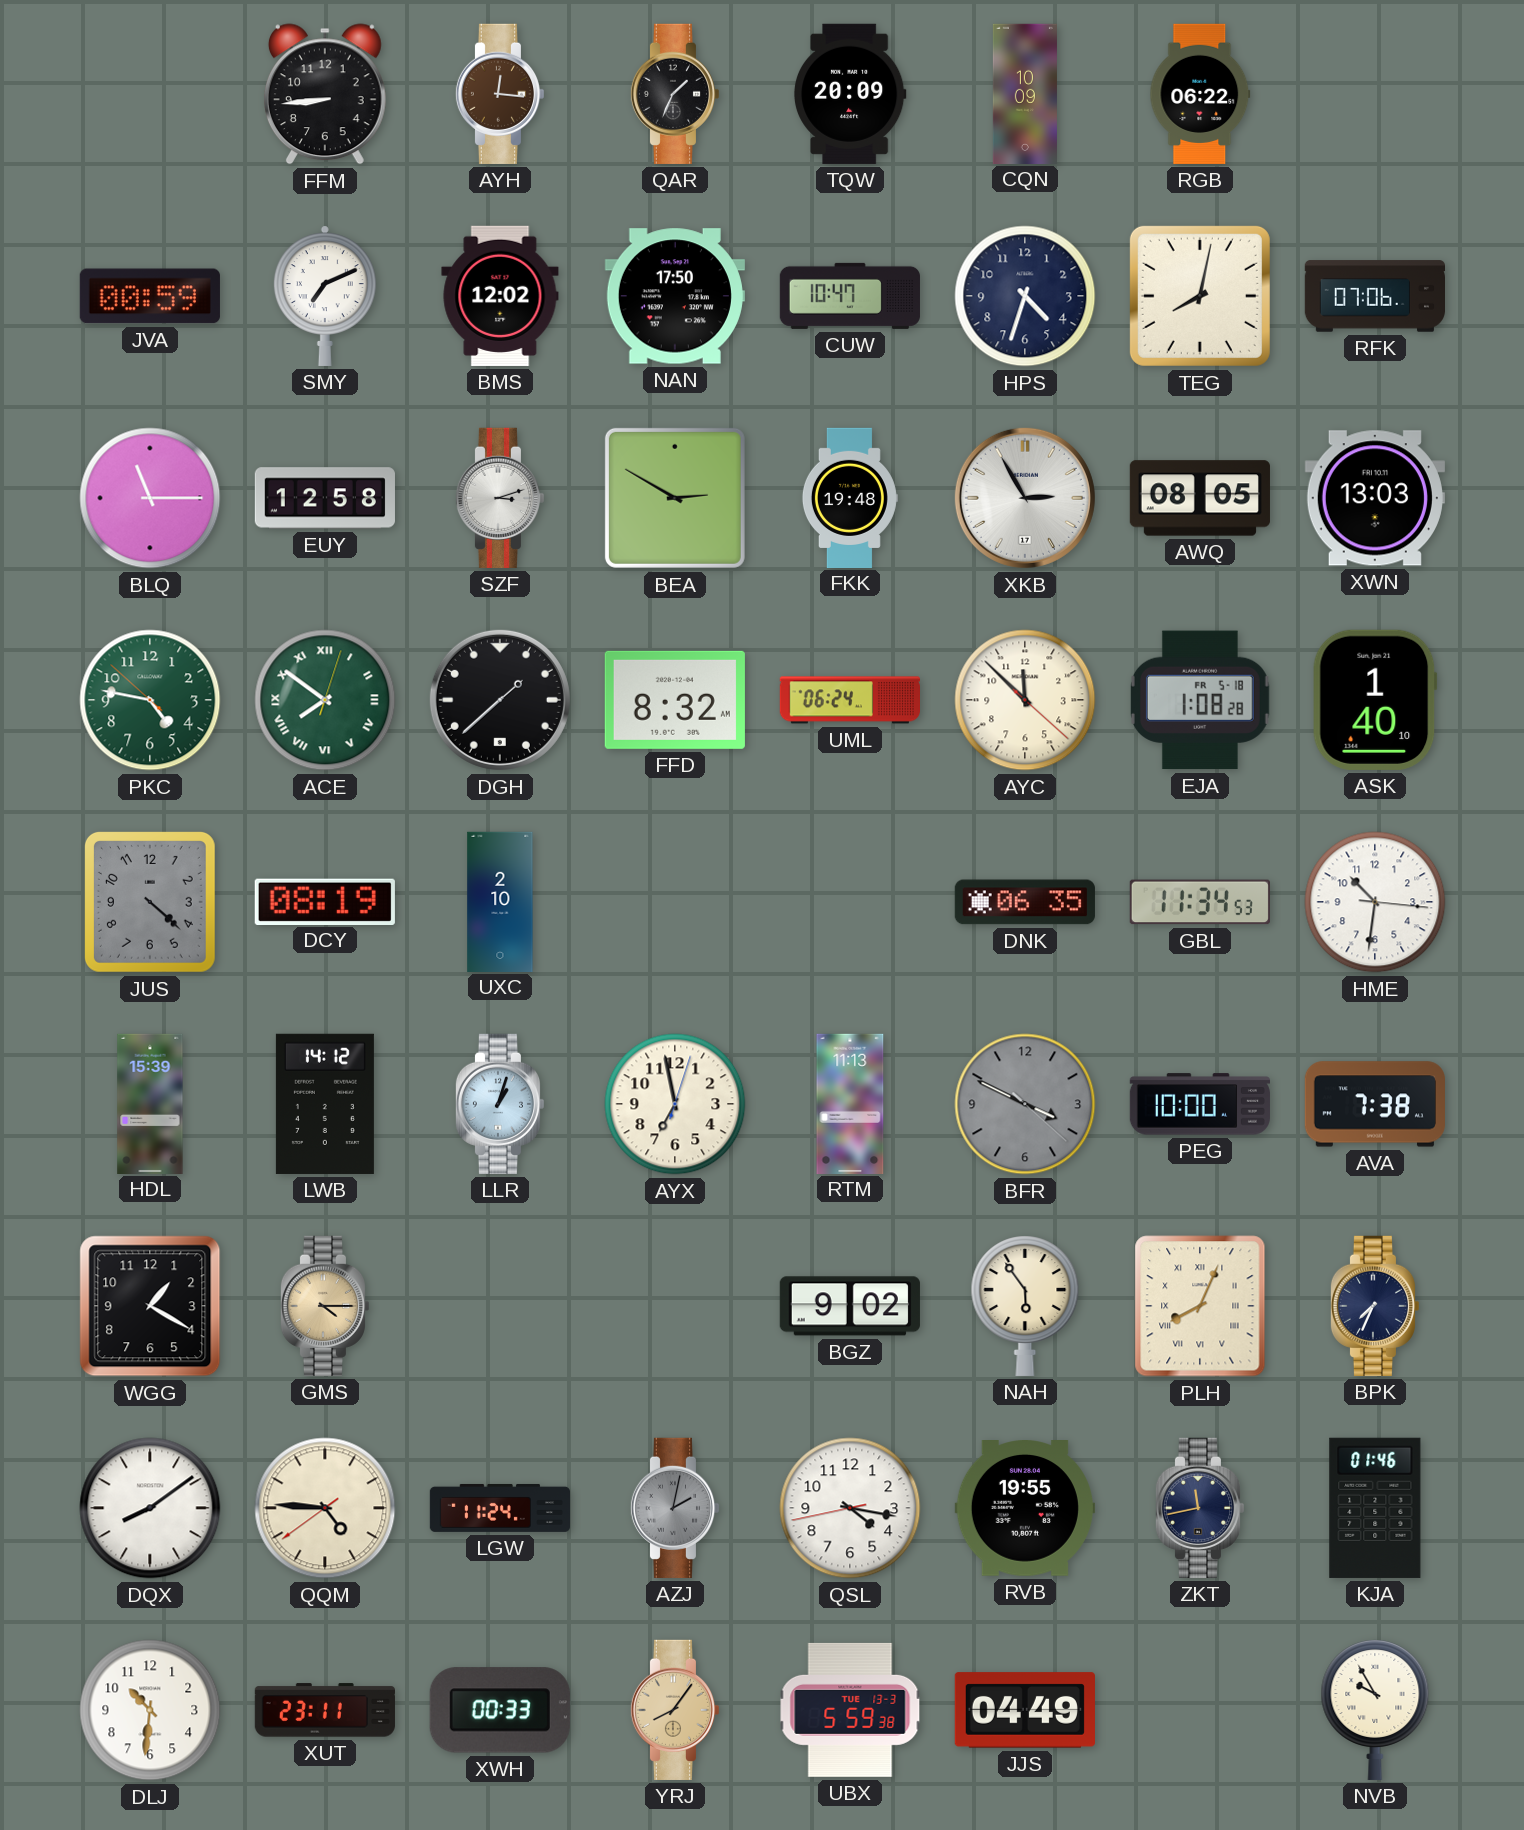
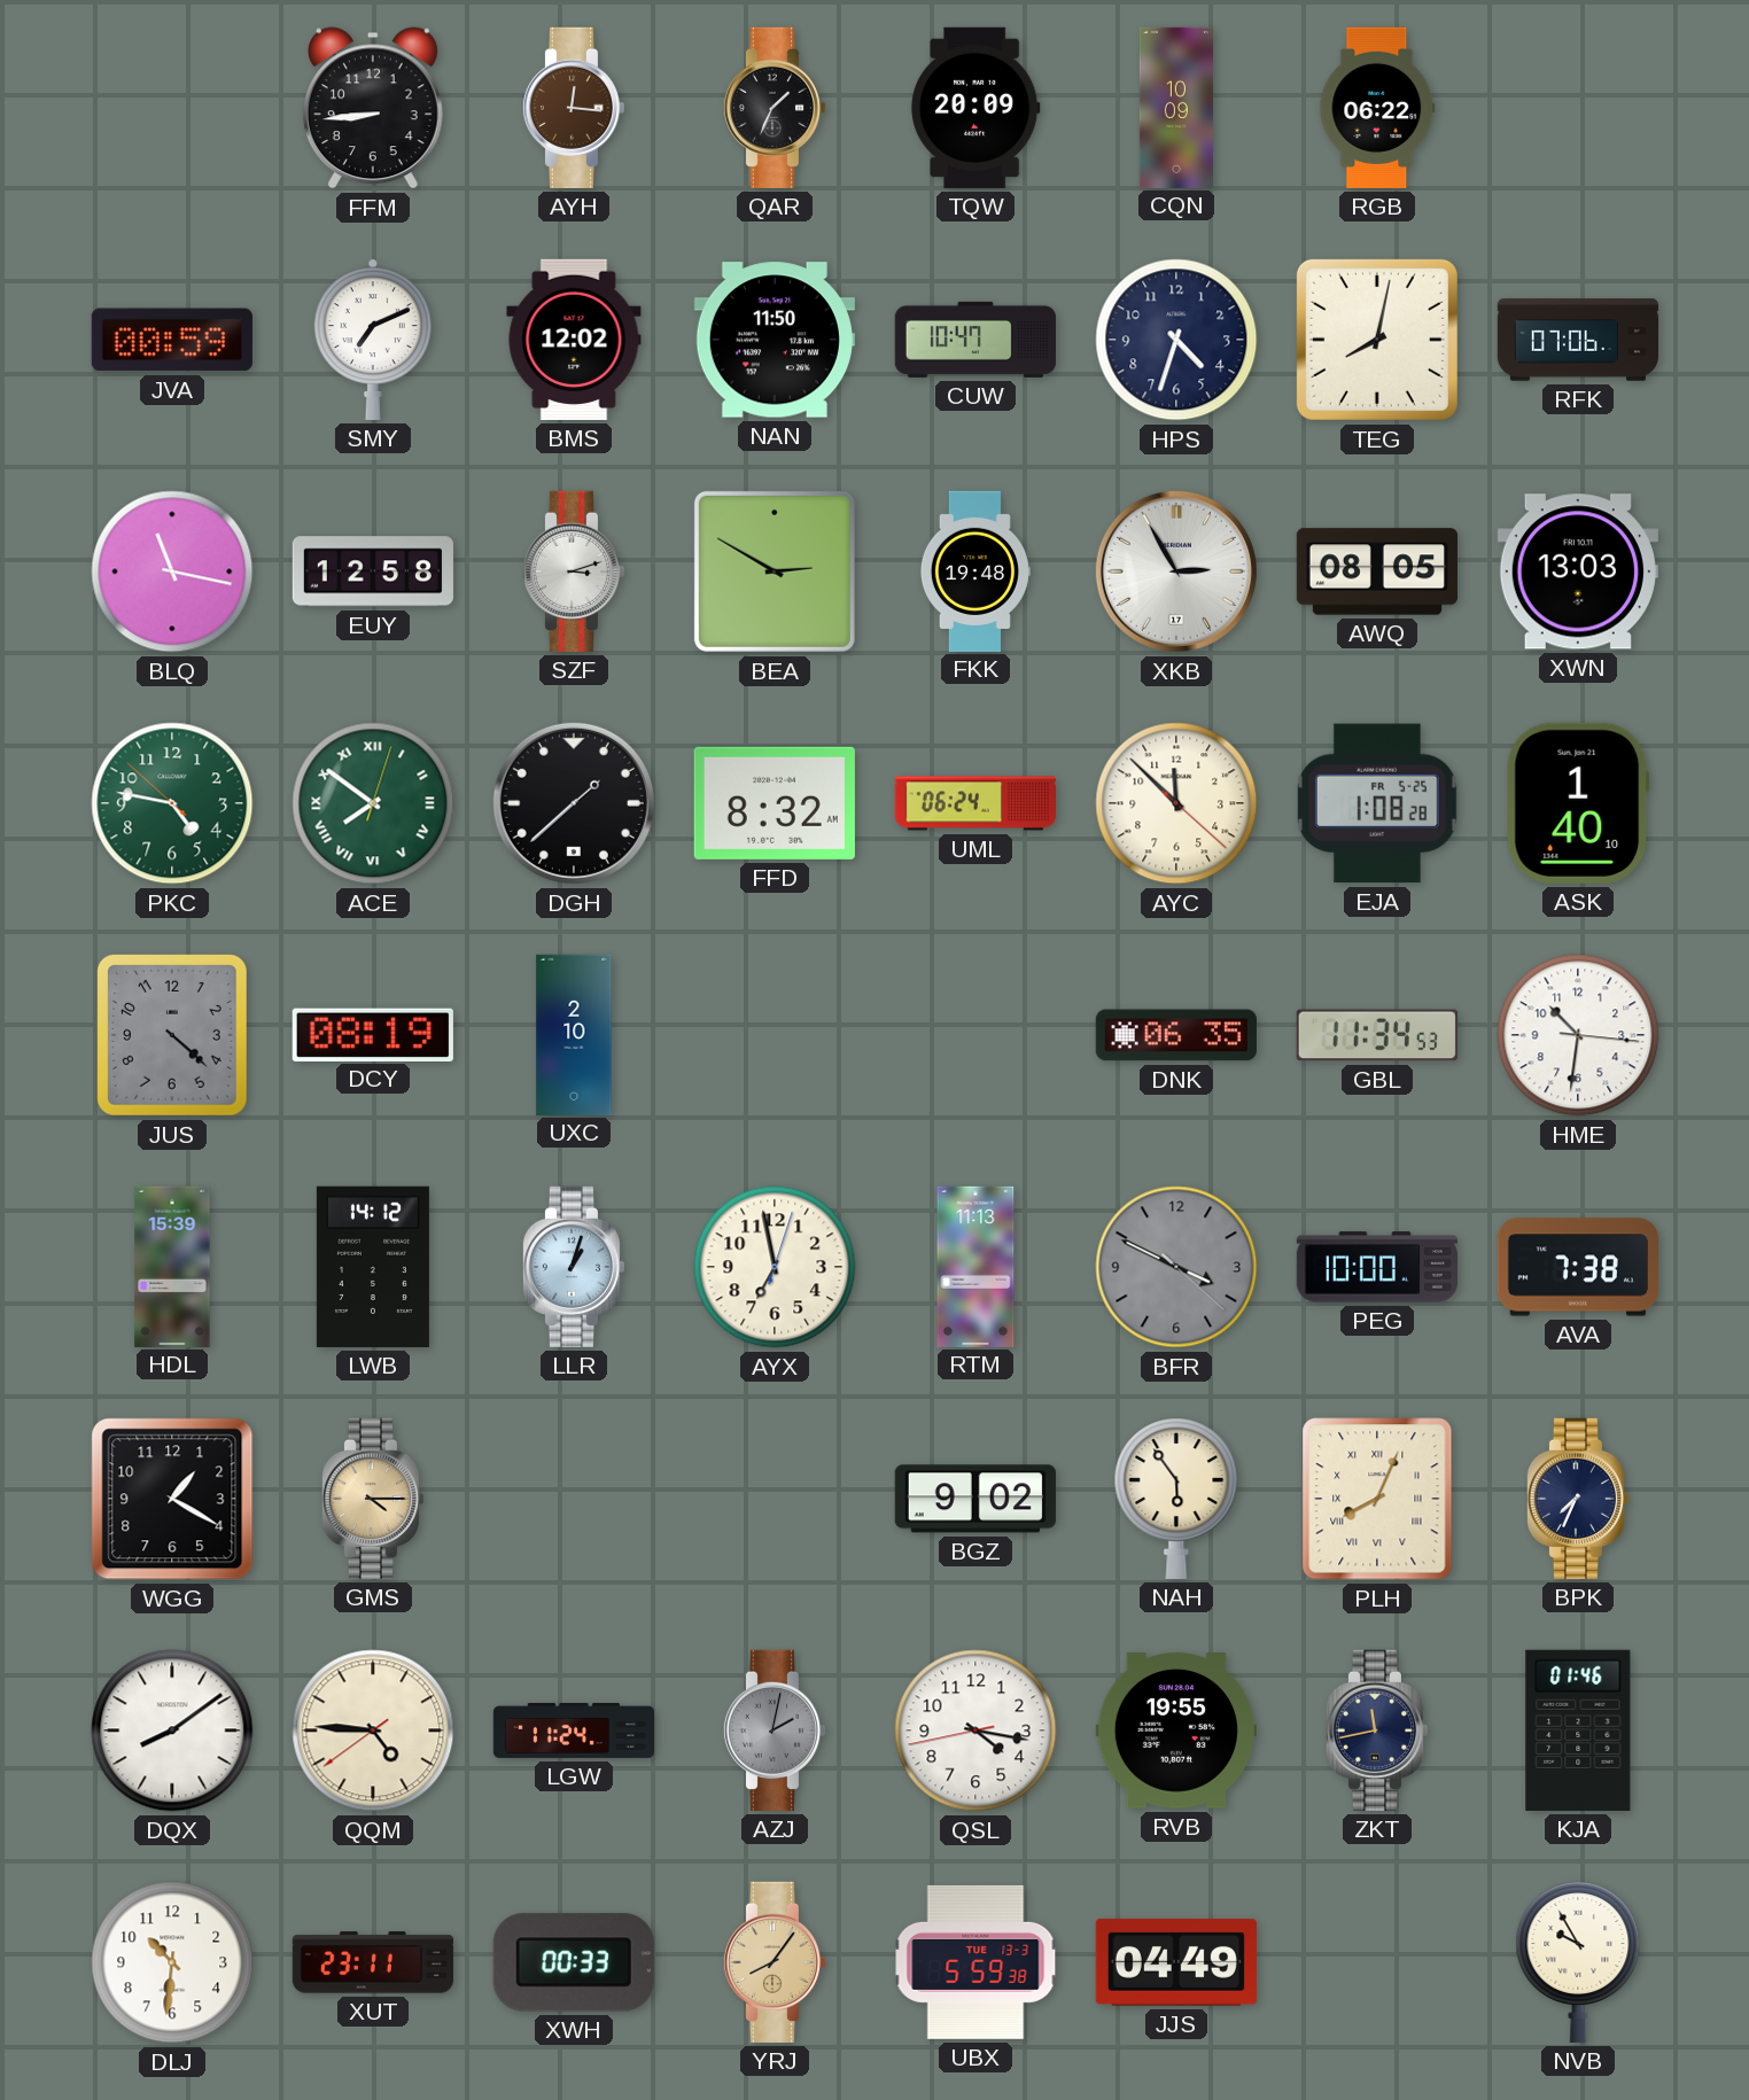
NAN: 17:50 -> 11:50
BLQ: 11:15 -> 11:17
EJA date: FR 5-18 -> FR 5-25
